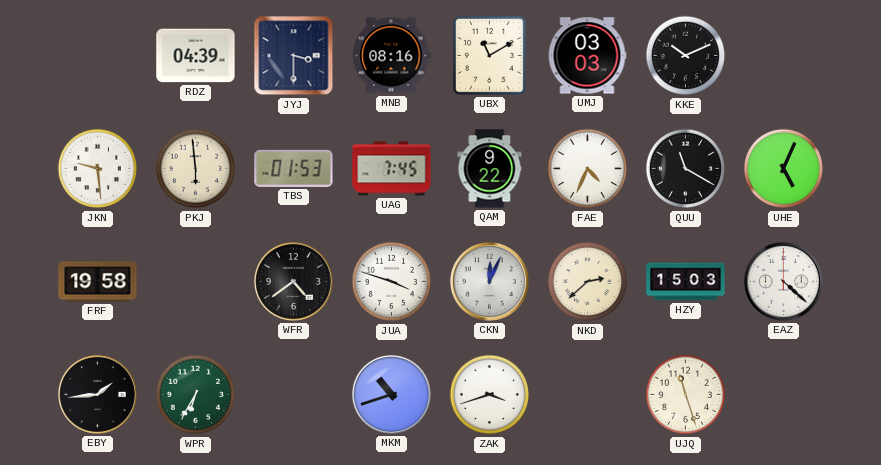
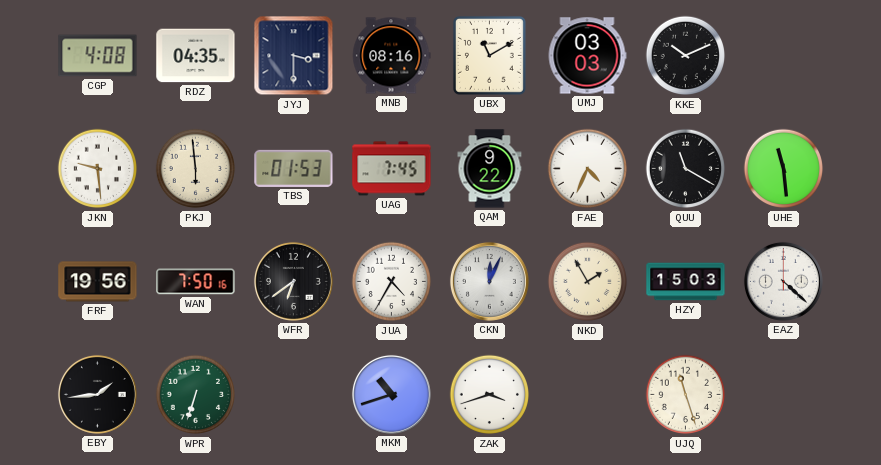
CGP: none -> 4:08
RDZ: 04:39 -> 04:35
UHE: 5:04 -> 11:29
FRF: 19:58 -> 19:56
WAN: none -> 7:50
WFR: 4:39 -> 6:39
JUA: 3:48 -> 4:35
NKD: 2:38 -> 1:55
WPR: 6:35 -> 6:33
